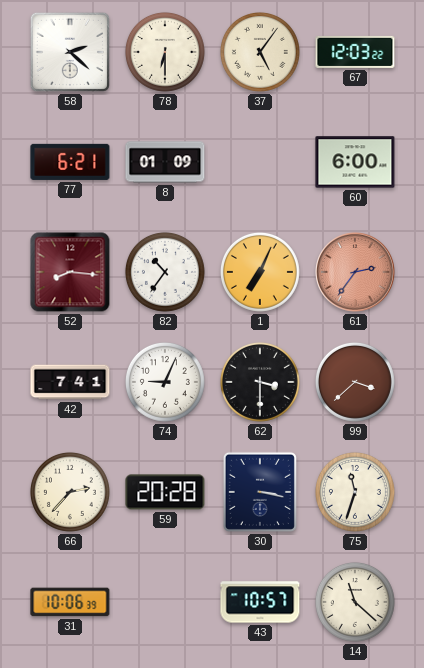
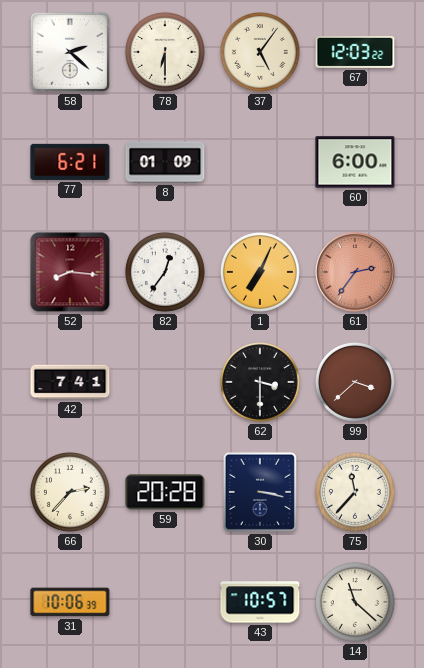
82: 10:36 -> 12:36
74: 9:04 -> none
75: 11:33 -> 11:37
